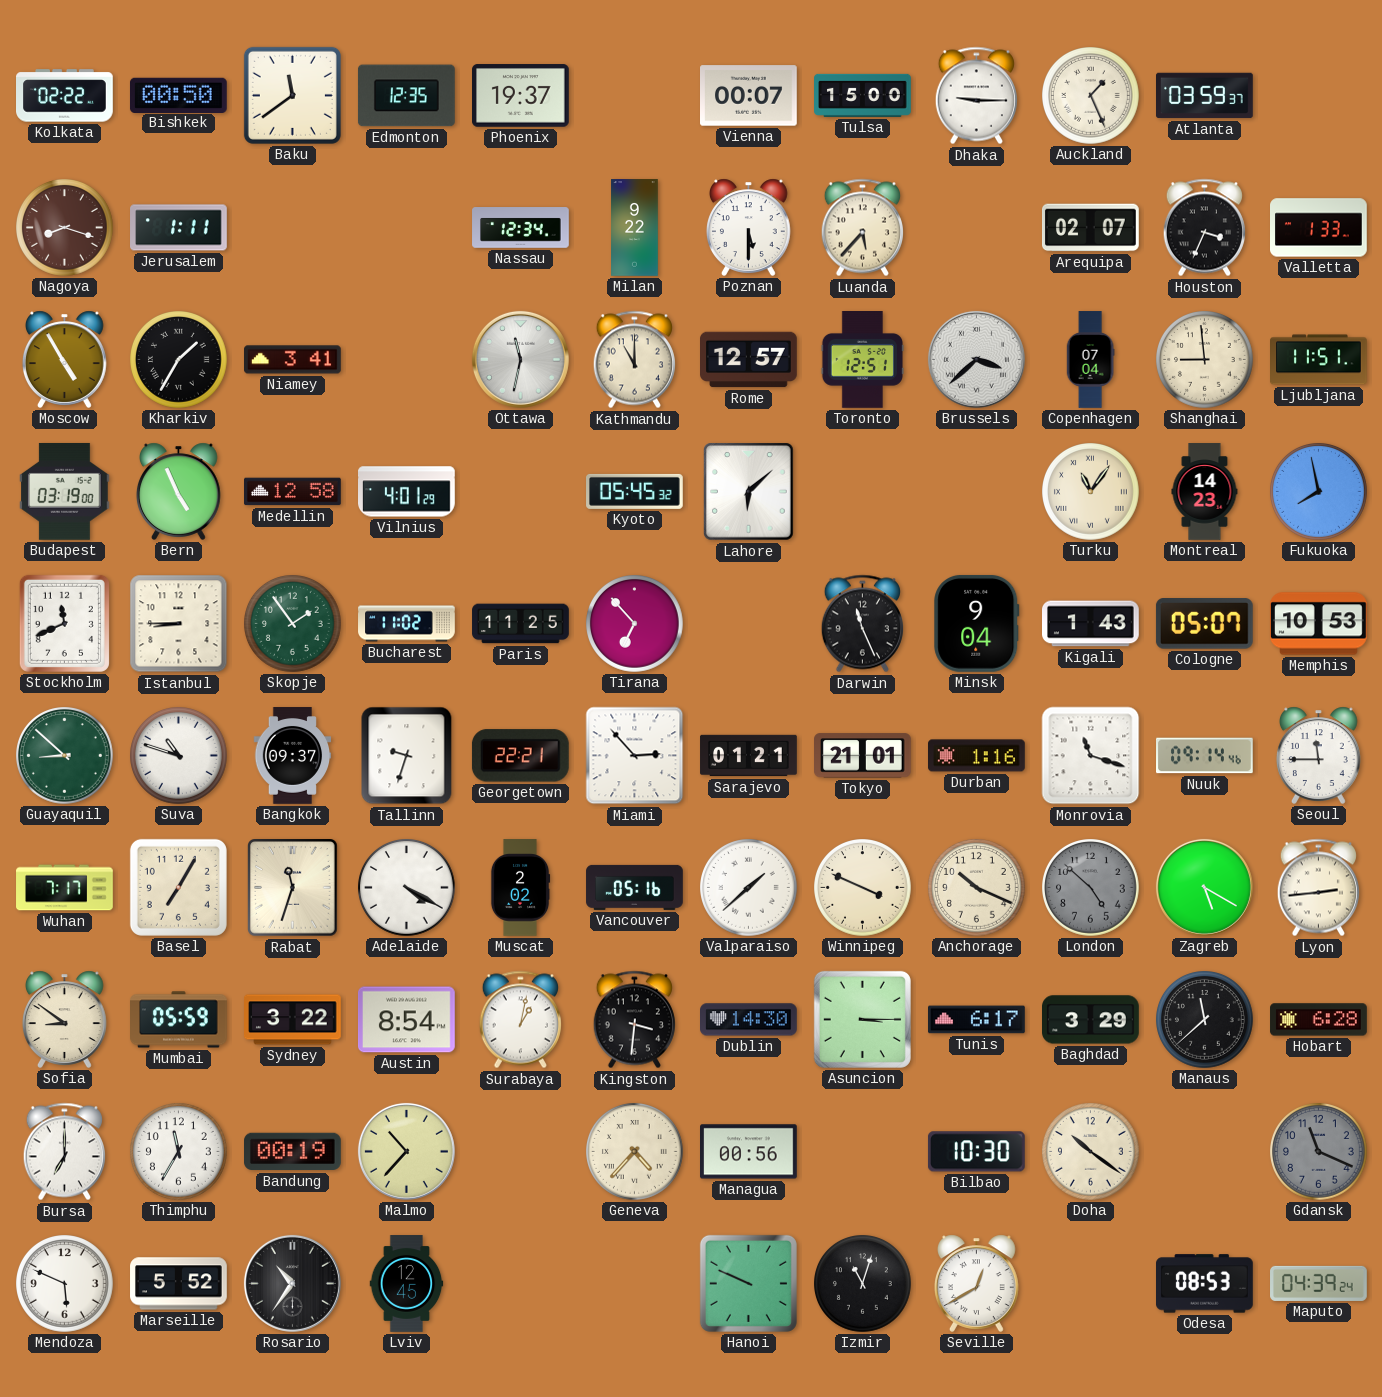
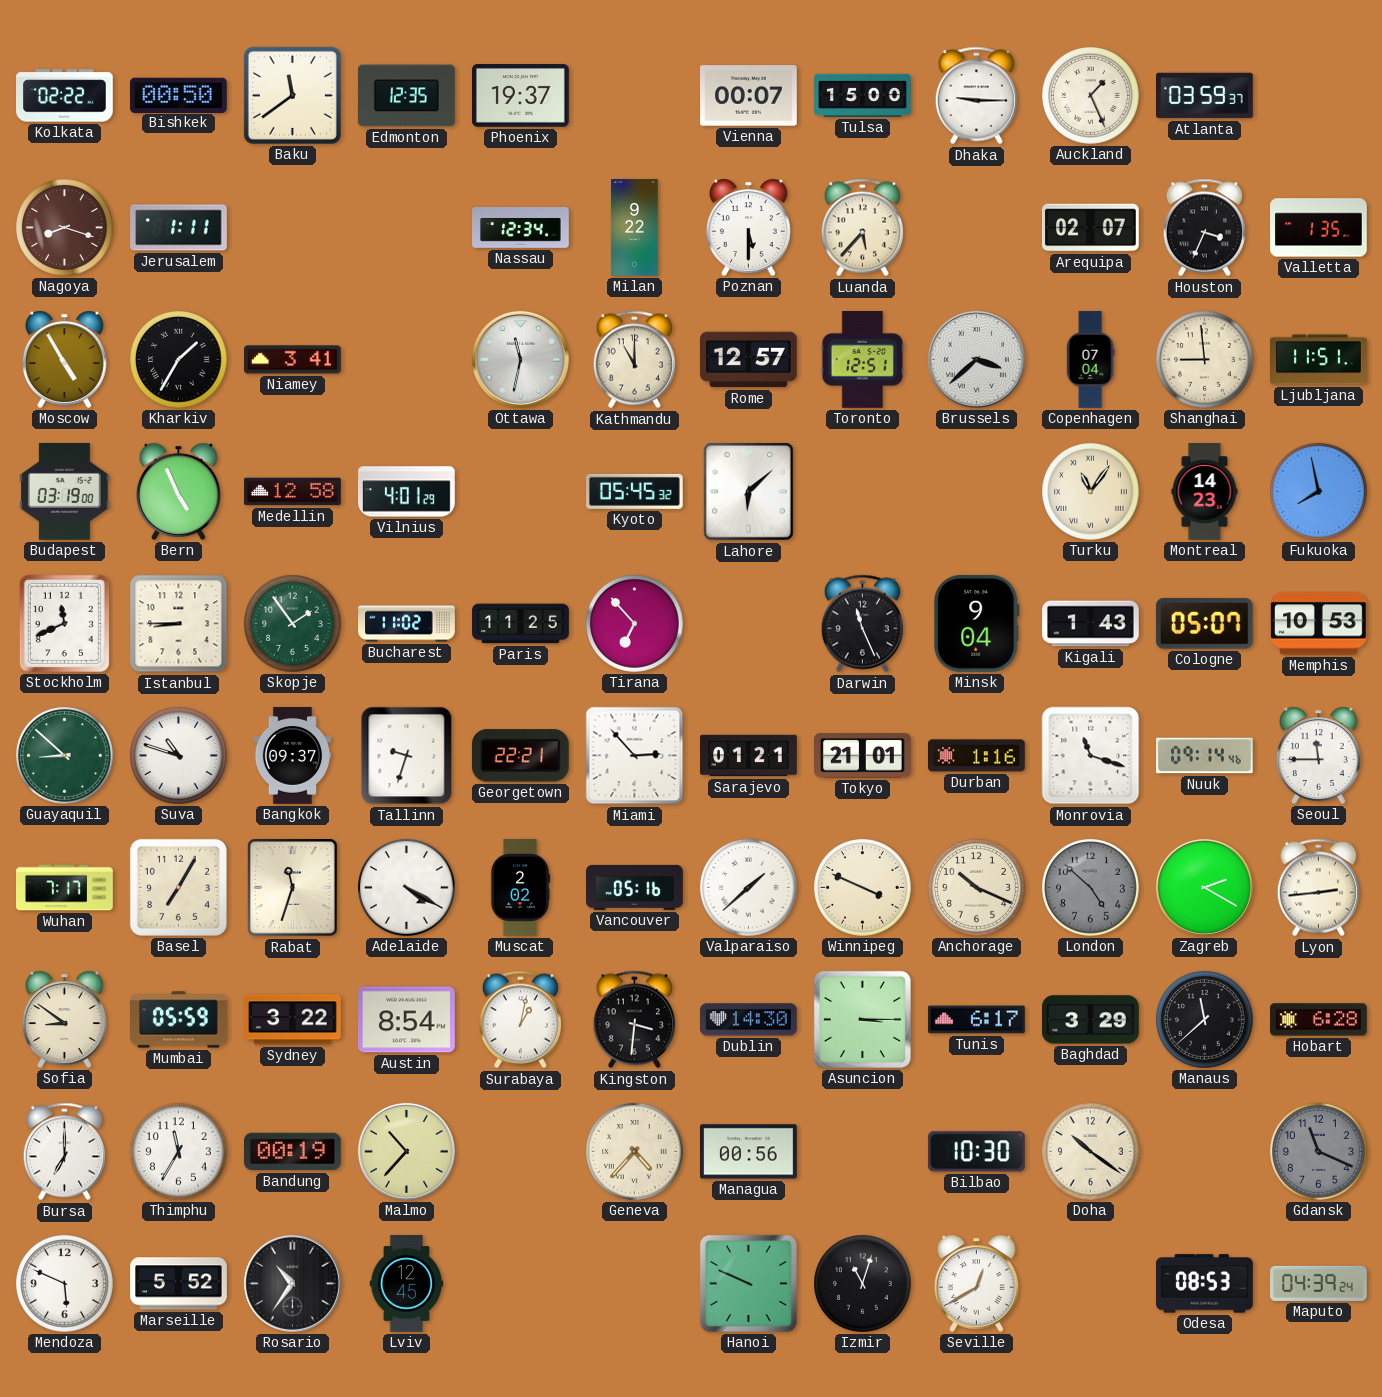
Valletta: 1:33 -> 1:35
Zagreb: 5:20 -> 2:20
